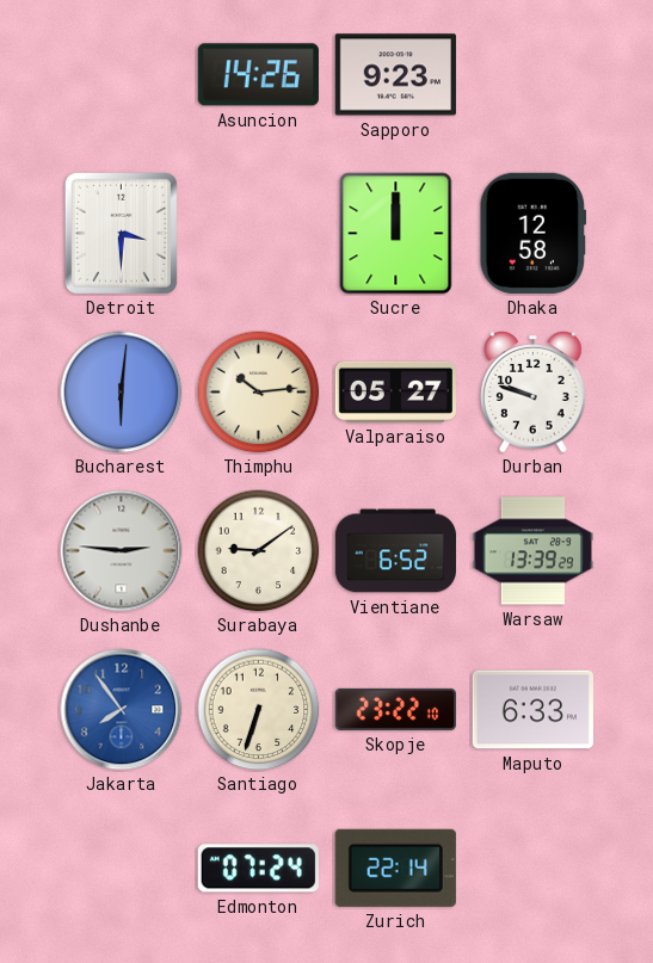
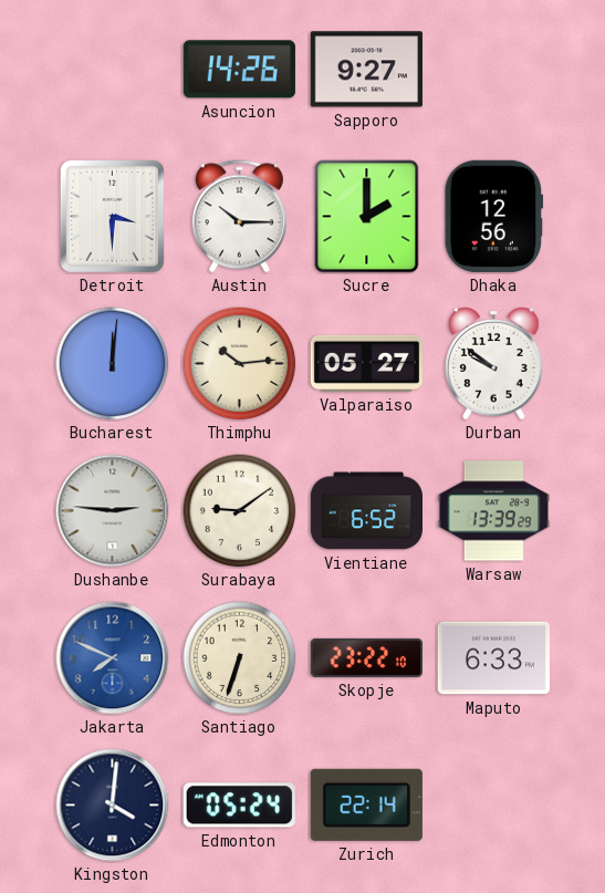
Sapporo: 9:23 -> 9:27
Austin: none -> 10:15
Sucre: 12:00 -> 2:00
Dhaka: 12:58 -> 12:56
Bucharest: 6:01 -> 12:01
Durban: 9:48 -> 9:51
Jakarta: 7:54 -> 7:49
Kingston: none -> 4:01
Edmonton: 07:24 -> 05:24
